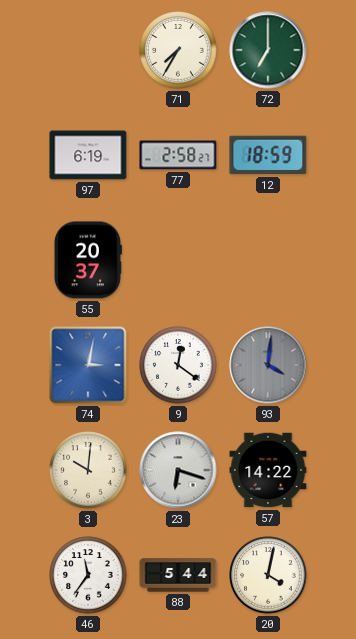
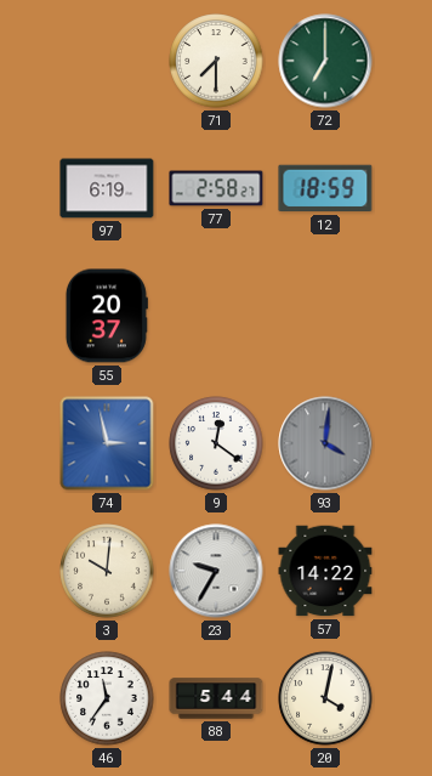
71: 7:35 -> 7:30
74: 3:02 -> 2:58
23: 6:18 -> 9:35
